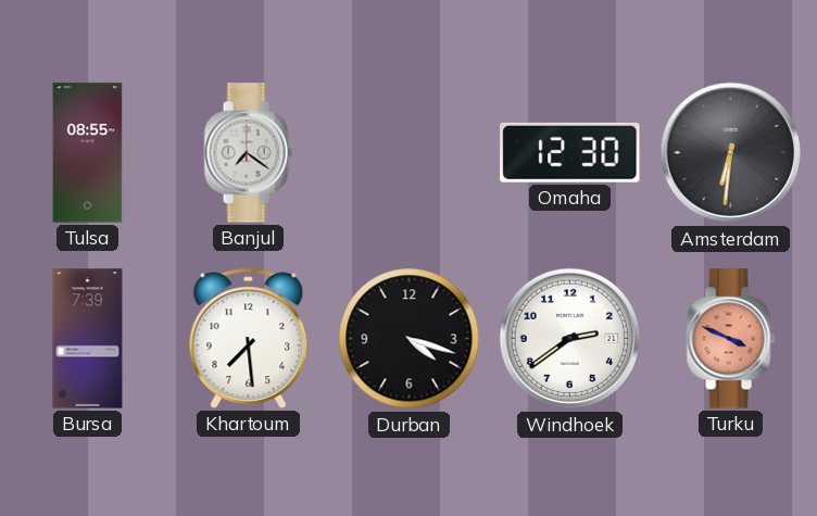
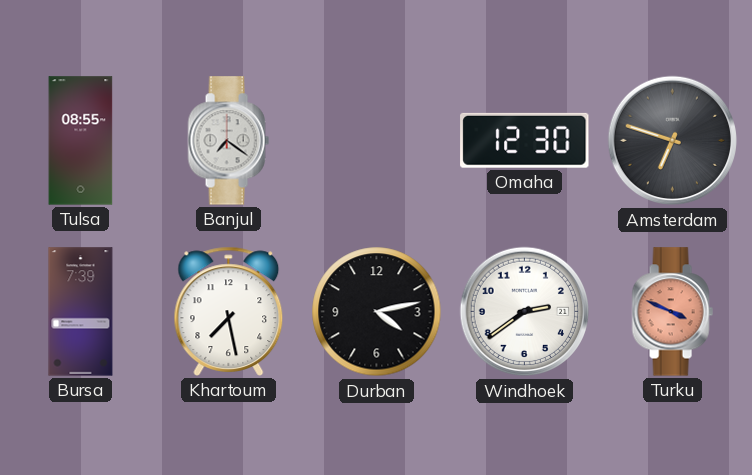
Amsterdam: 6:31 -> 6:48
Khartoum: 7:29 -> 7:28
Durban: 4:18 -> 4:13
